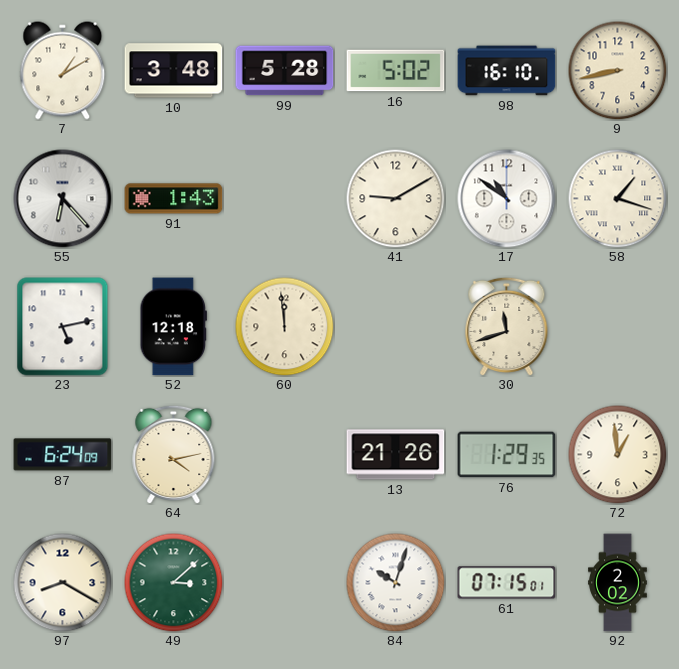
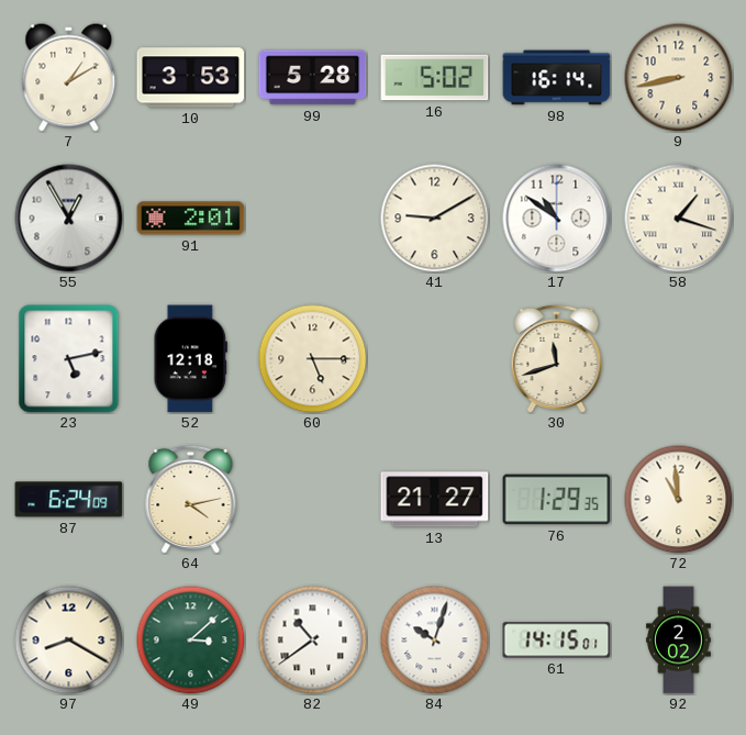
10: 3:48 -> 3:53
98: 16:10 -> 16:14
55: 6:23 -> 12:55
91: 1:43 -> 2:01
60: 11:59 -> 5:15
13: 21:26 -> 21:27
72: 12:59 -> 10:59
82: none -> 10:39
61: 07:15 -> 14:15
